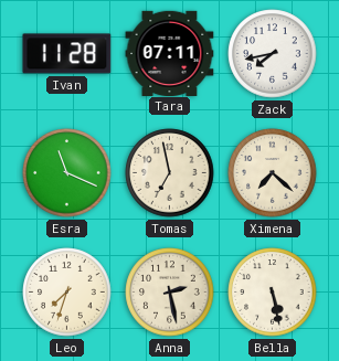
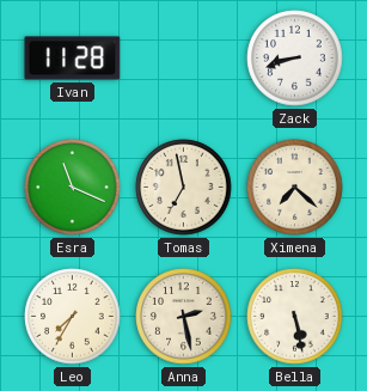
Tara: 07:11 -> none
Zack: 7:43 -> 8:42
Leo: 7:33 -> 7:35
